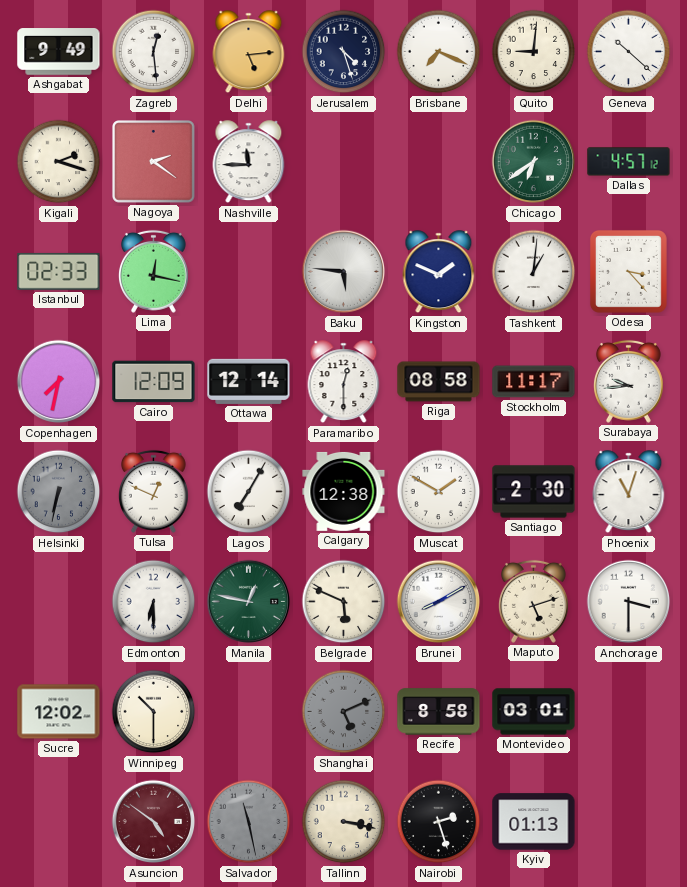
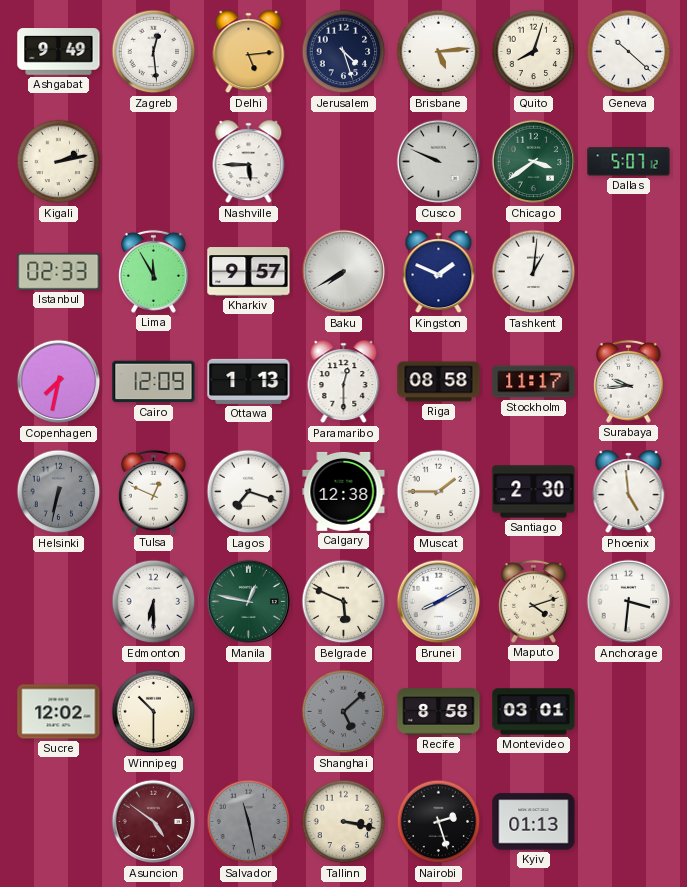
Brisbane: 7:19 -> 5:14
Quito: 9:01 -> 8:03
Kigali: 2:18 -> 2:13
Nagoya: 2:21 -> none
Nashville: 11:45 -> 5:45
Cusco: none -> 9:49
Chicago: 6:39 -> 3:39
Dallas: 4:57 -> 5:07
Lima: 12:17 -> 11:55
Kharkiv: none -> 9:57
Baku: 5:46 -> 7:40
Odesa: 3:23 -> none
Ottawa: 12:14 -> 1:13
Lagos: 7:05 -> 7:18
Muscat: 1:50 -> 1:45
Phoenix: 11:03 -> 4:59
Maputo: 5:12 -> 4:12
Anchorage: 3:30 -> 3:31
Shanghai: 5:11 -> 5:08
